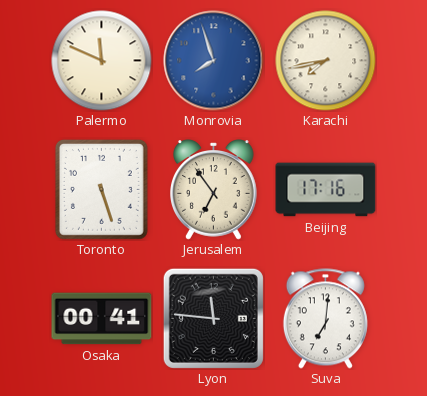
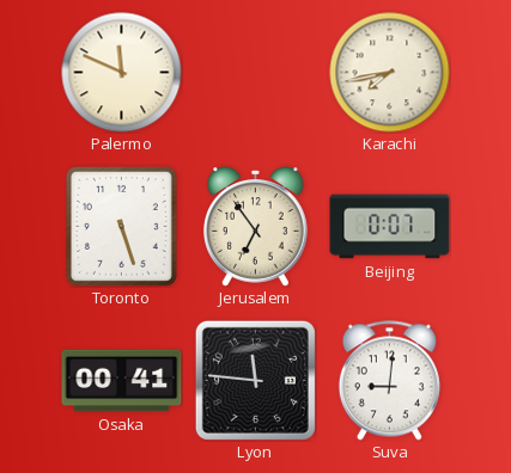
Monrovia: 7:57 -> none
Beijing: 17:16 -> 0:07
Suva: 7:01 -> 9:01
